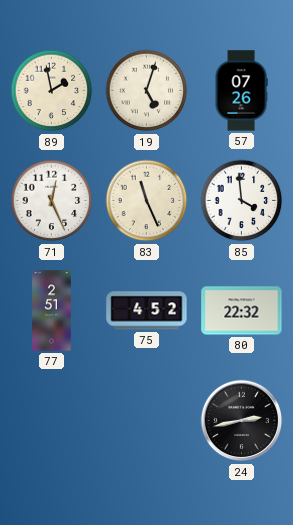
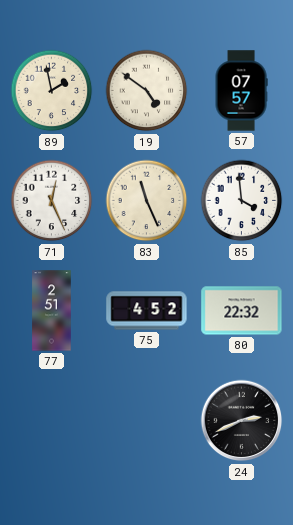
19: 5:03 -> 4:51
57: 07:26 -> 07:57
24: 2:43 -> 2:41
